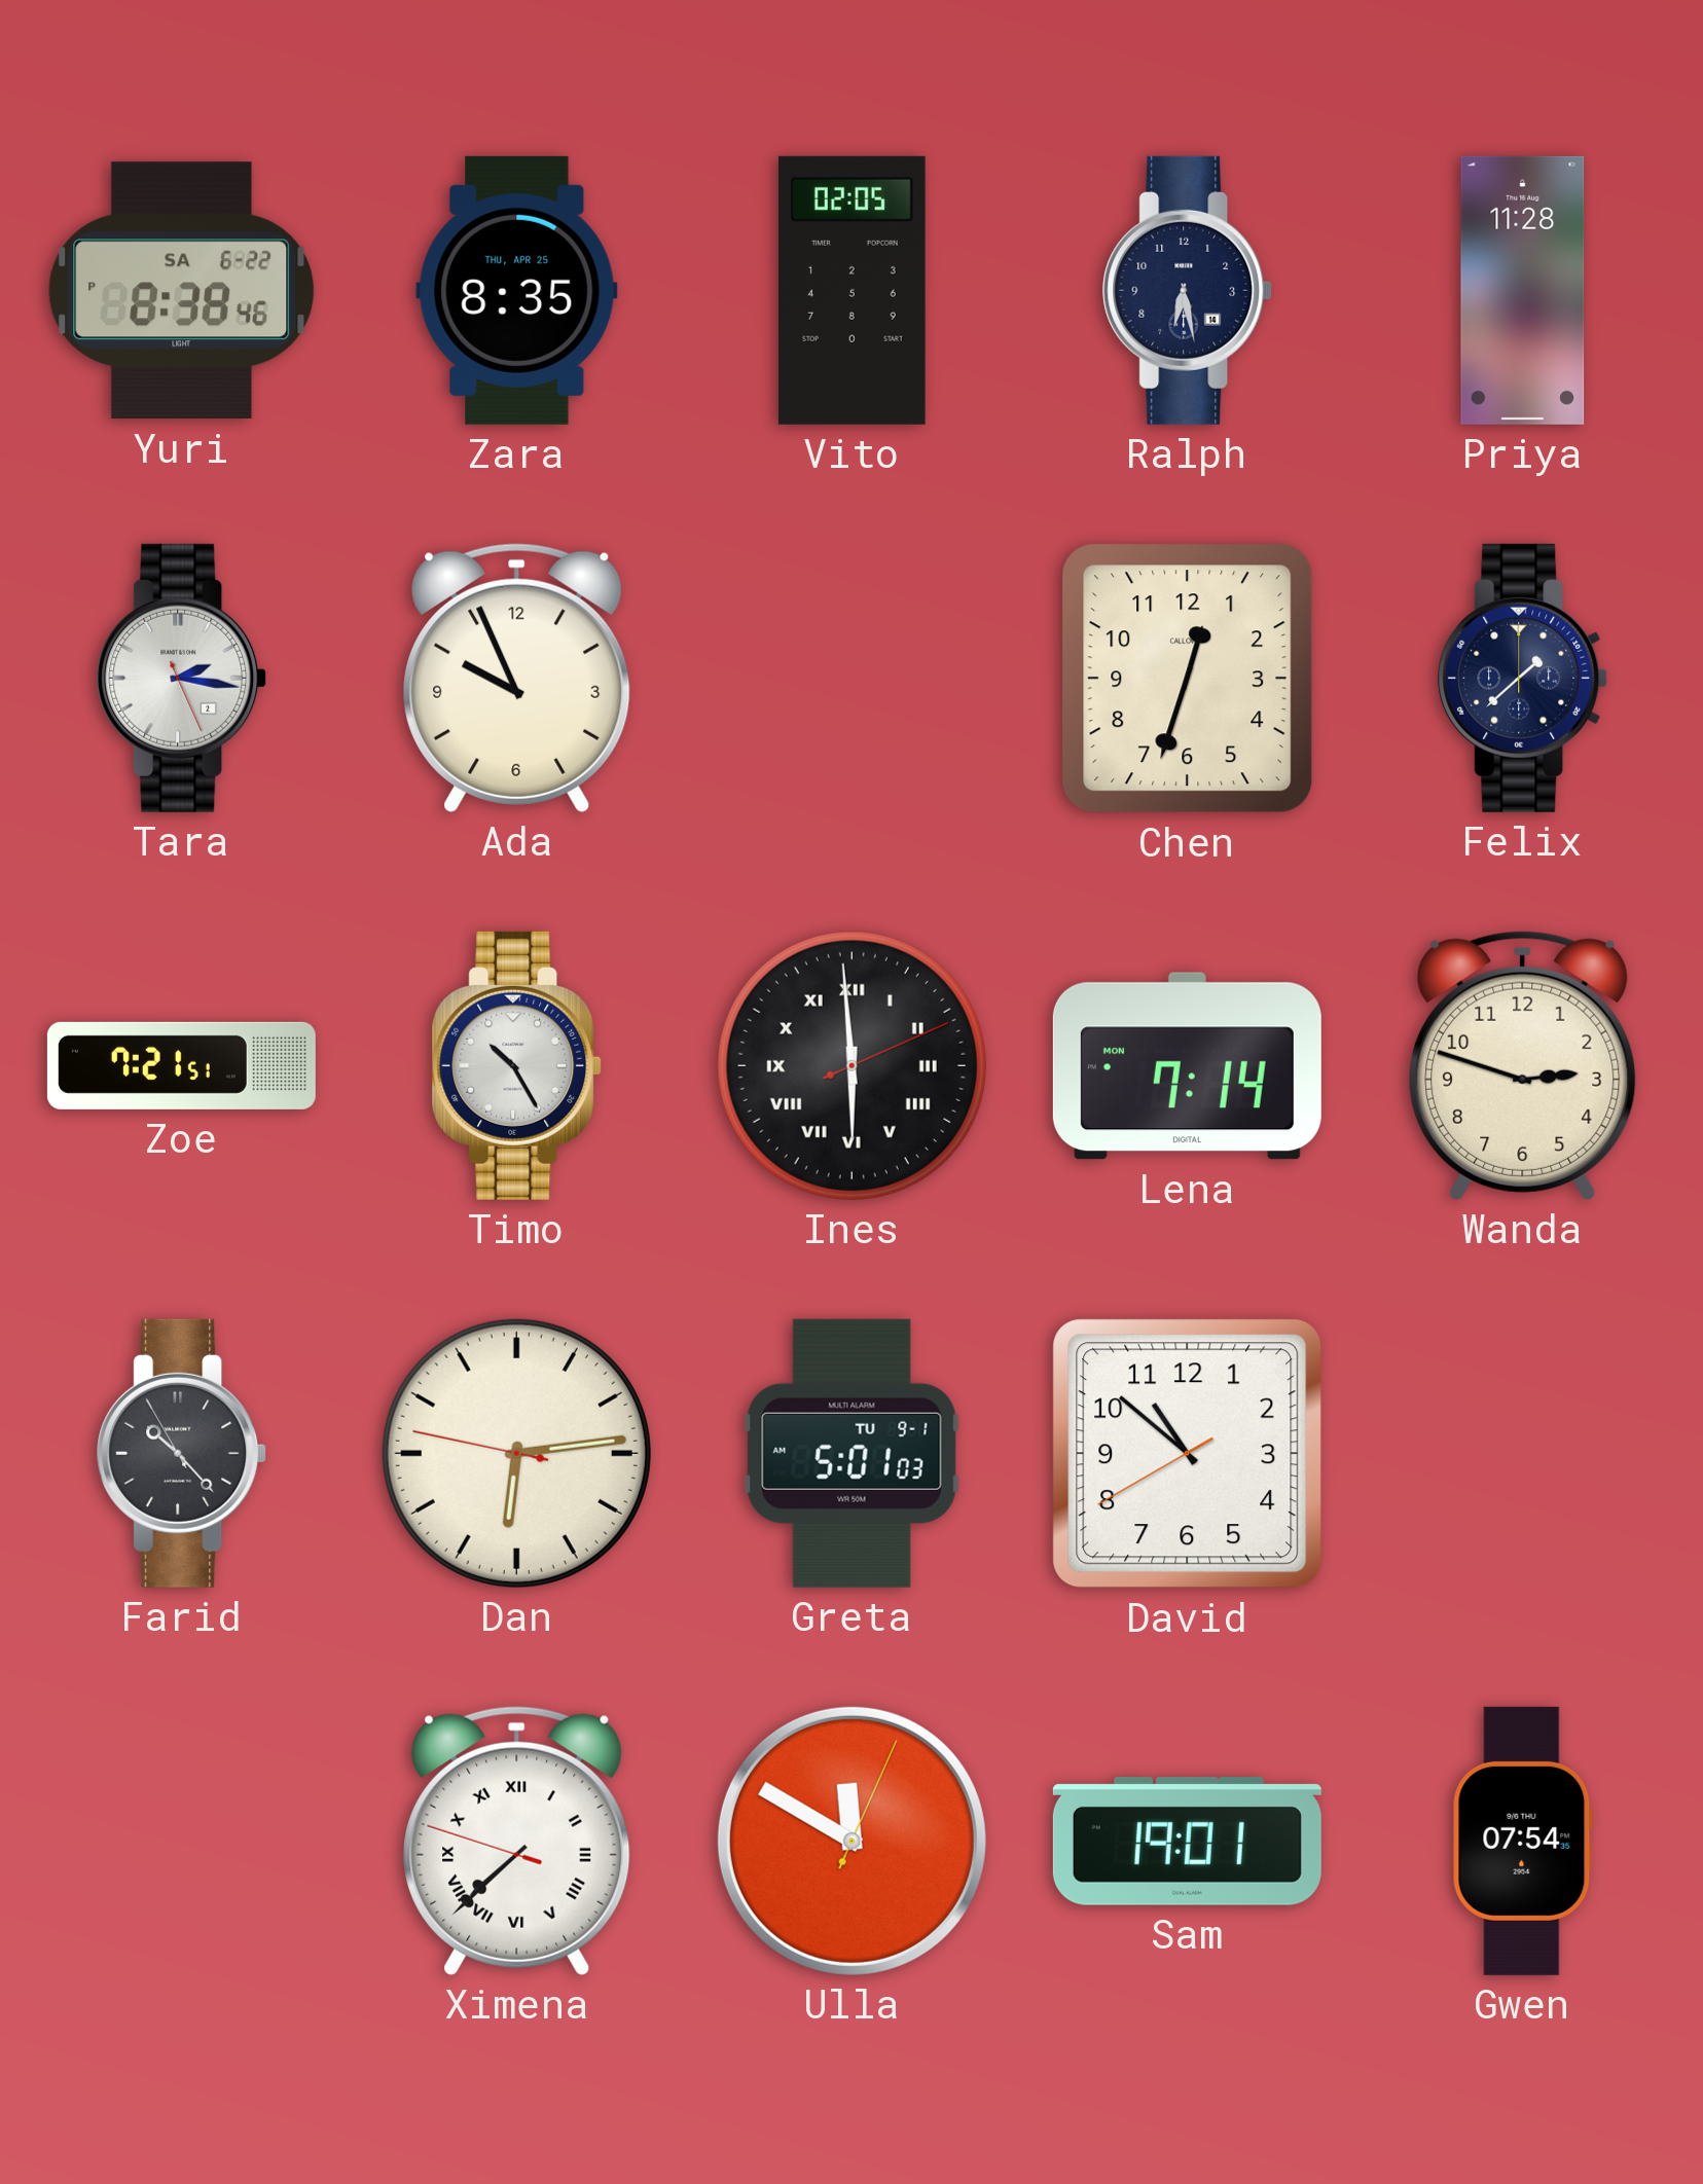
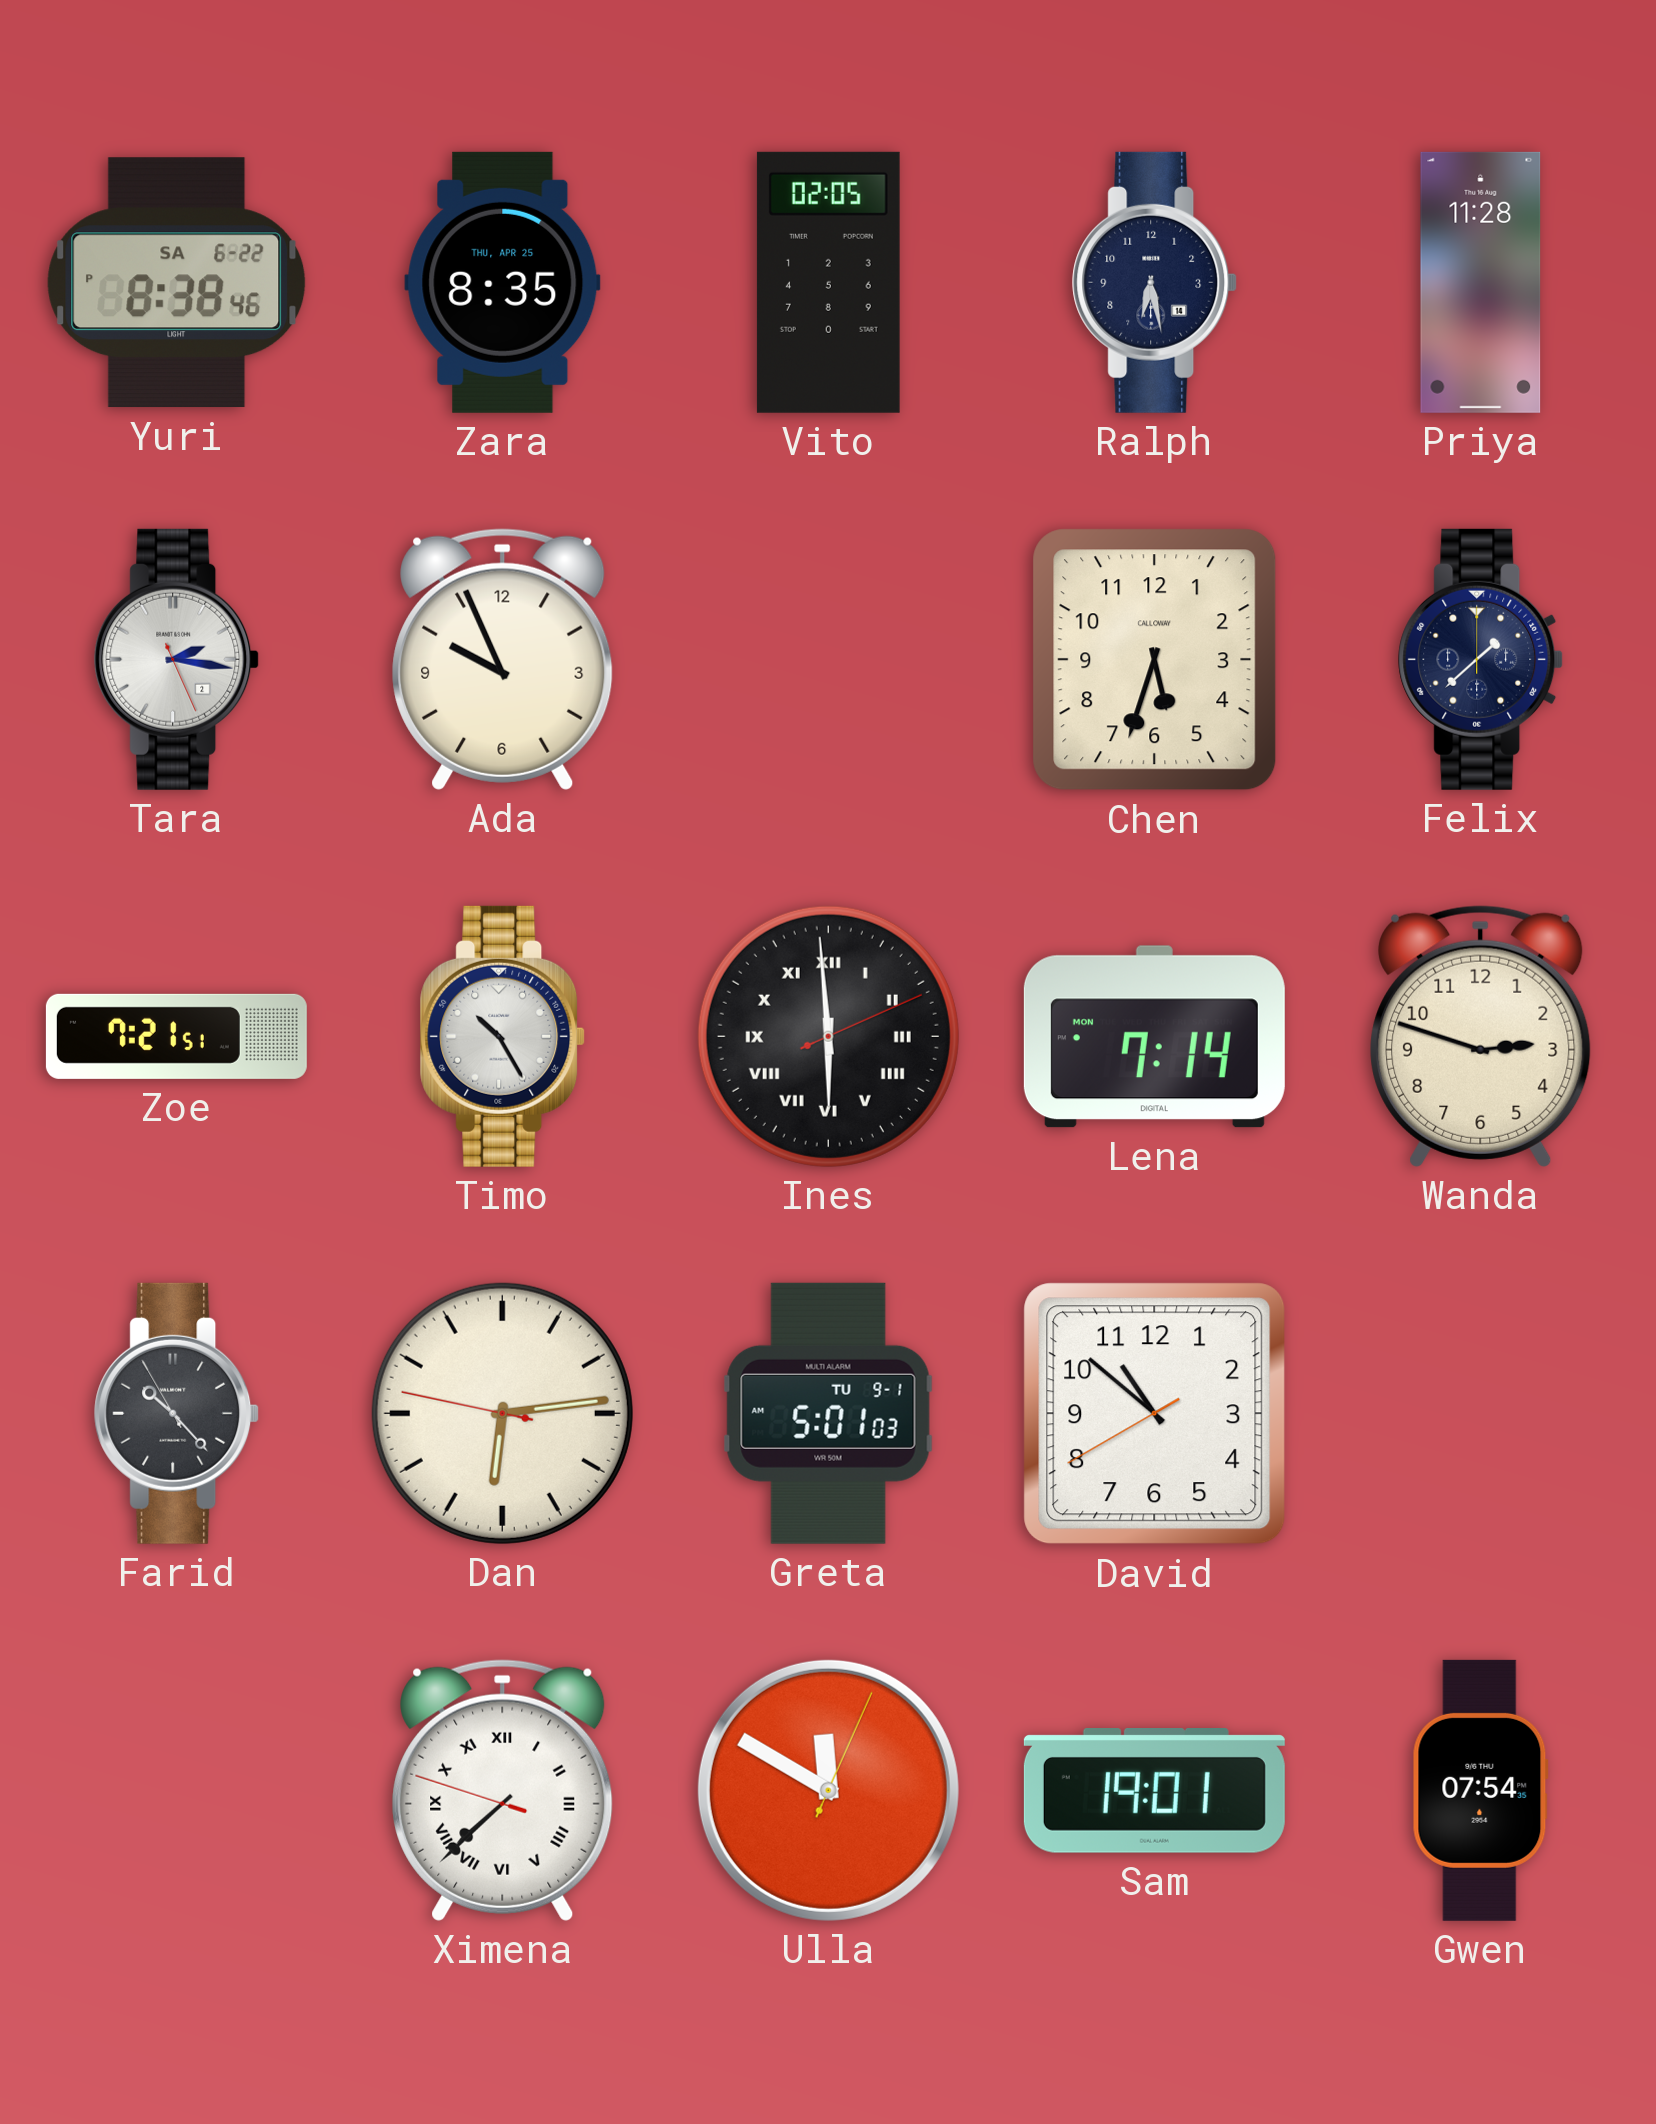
Chen: 12:33 -> 5:33
